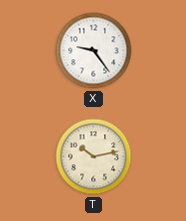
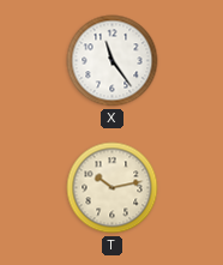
X: 9:24 -> 11:24
